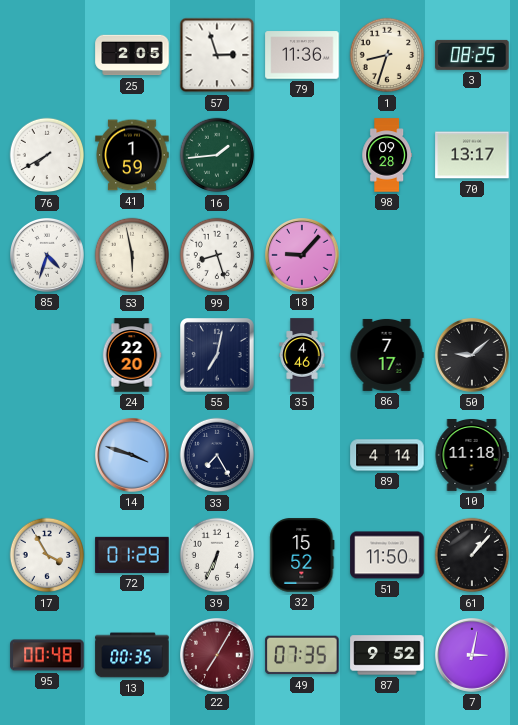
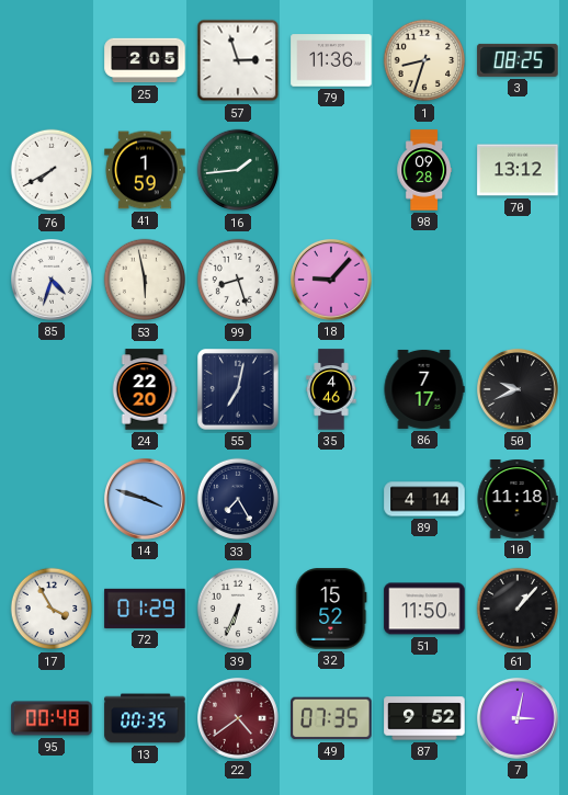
70: 13:17 -> 13:12
50: 9:08 -> 9:41
22: 7:05 -> 4:39
